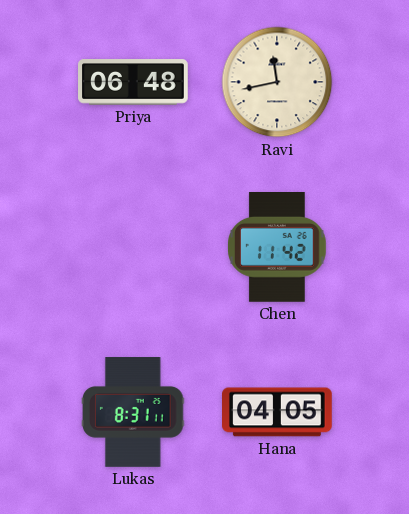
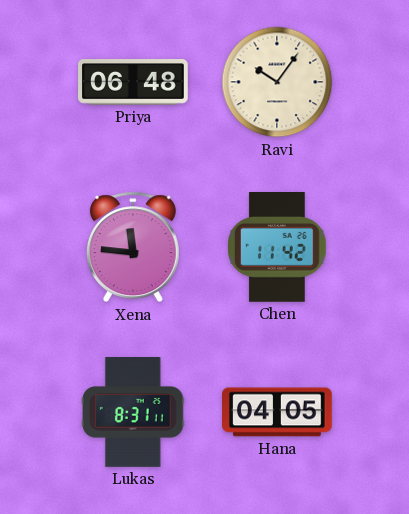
Ravi: 11:43 -> 10:06
Xena: none -> 11:46
